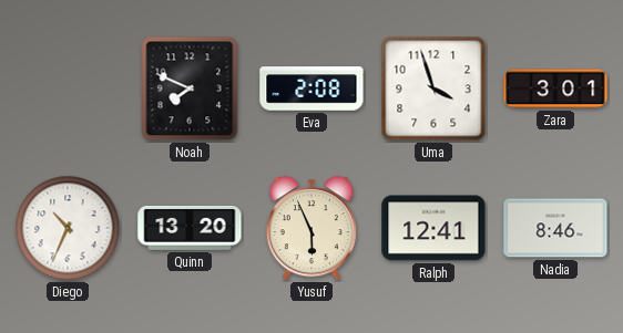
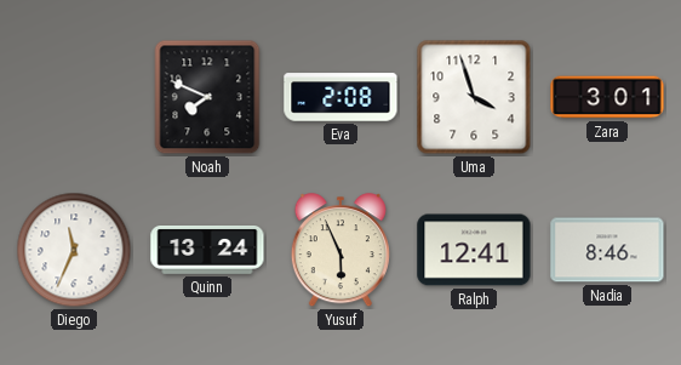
Diego: 10:34 -> 11:34
Quinn: 13:20 -> 13:24
